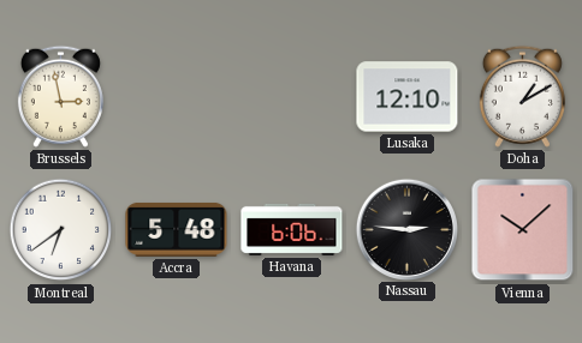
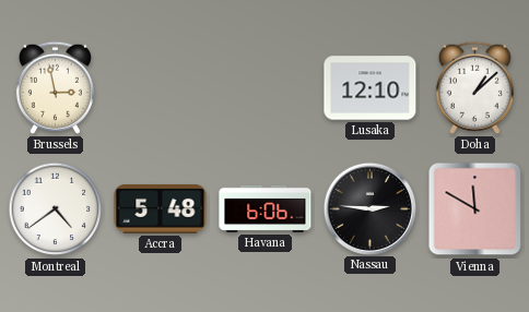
Doha: 1:10 -> 1:08
Montreal: 6:39 -> 4:39
Vienna: 10:08 -> 11:50
